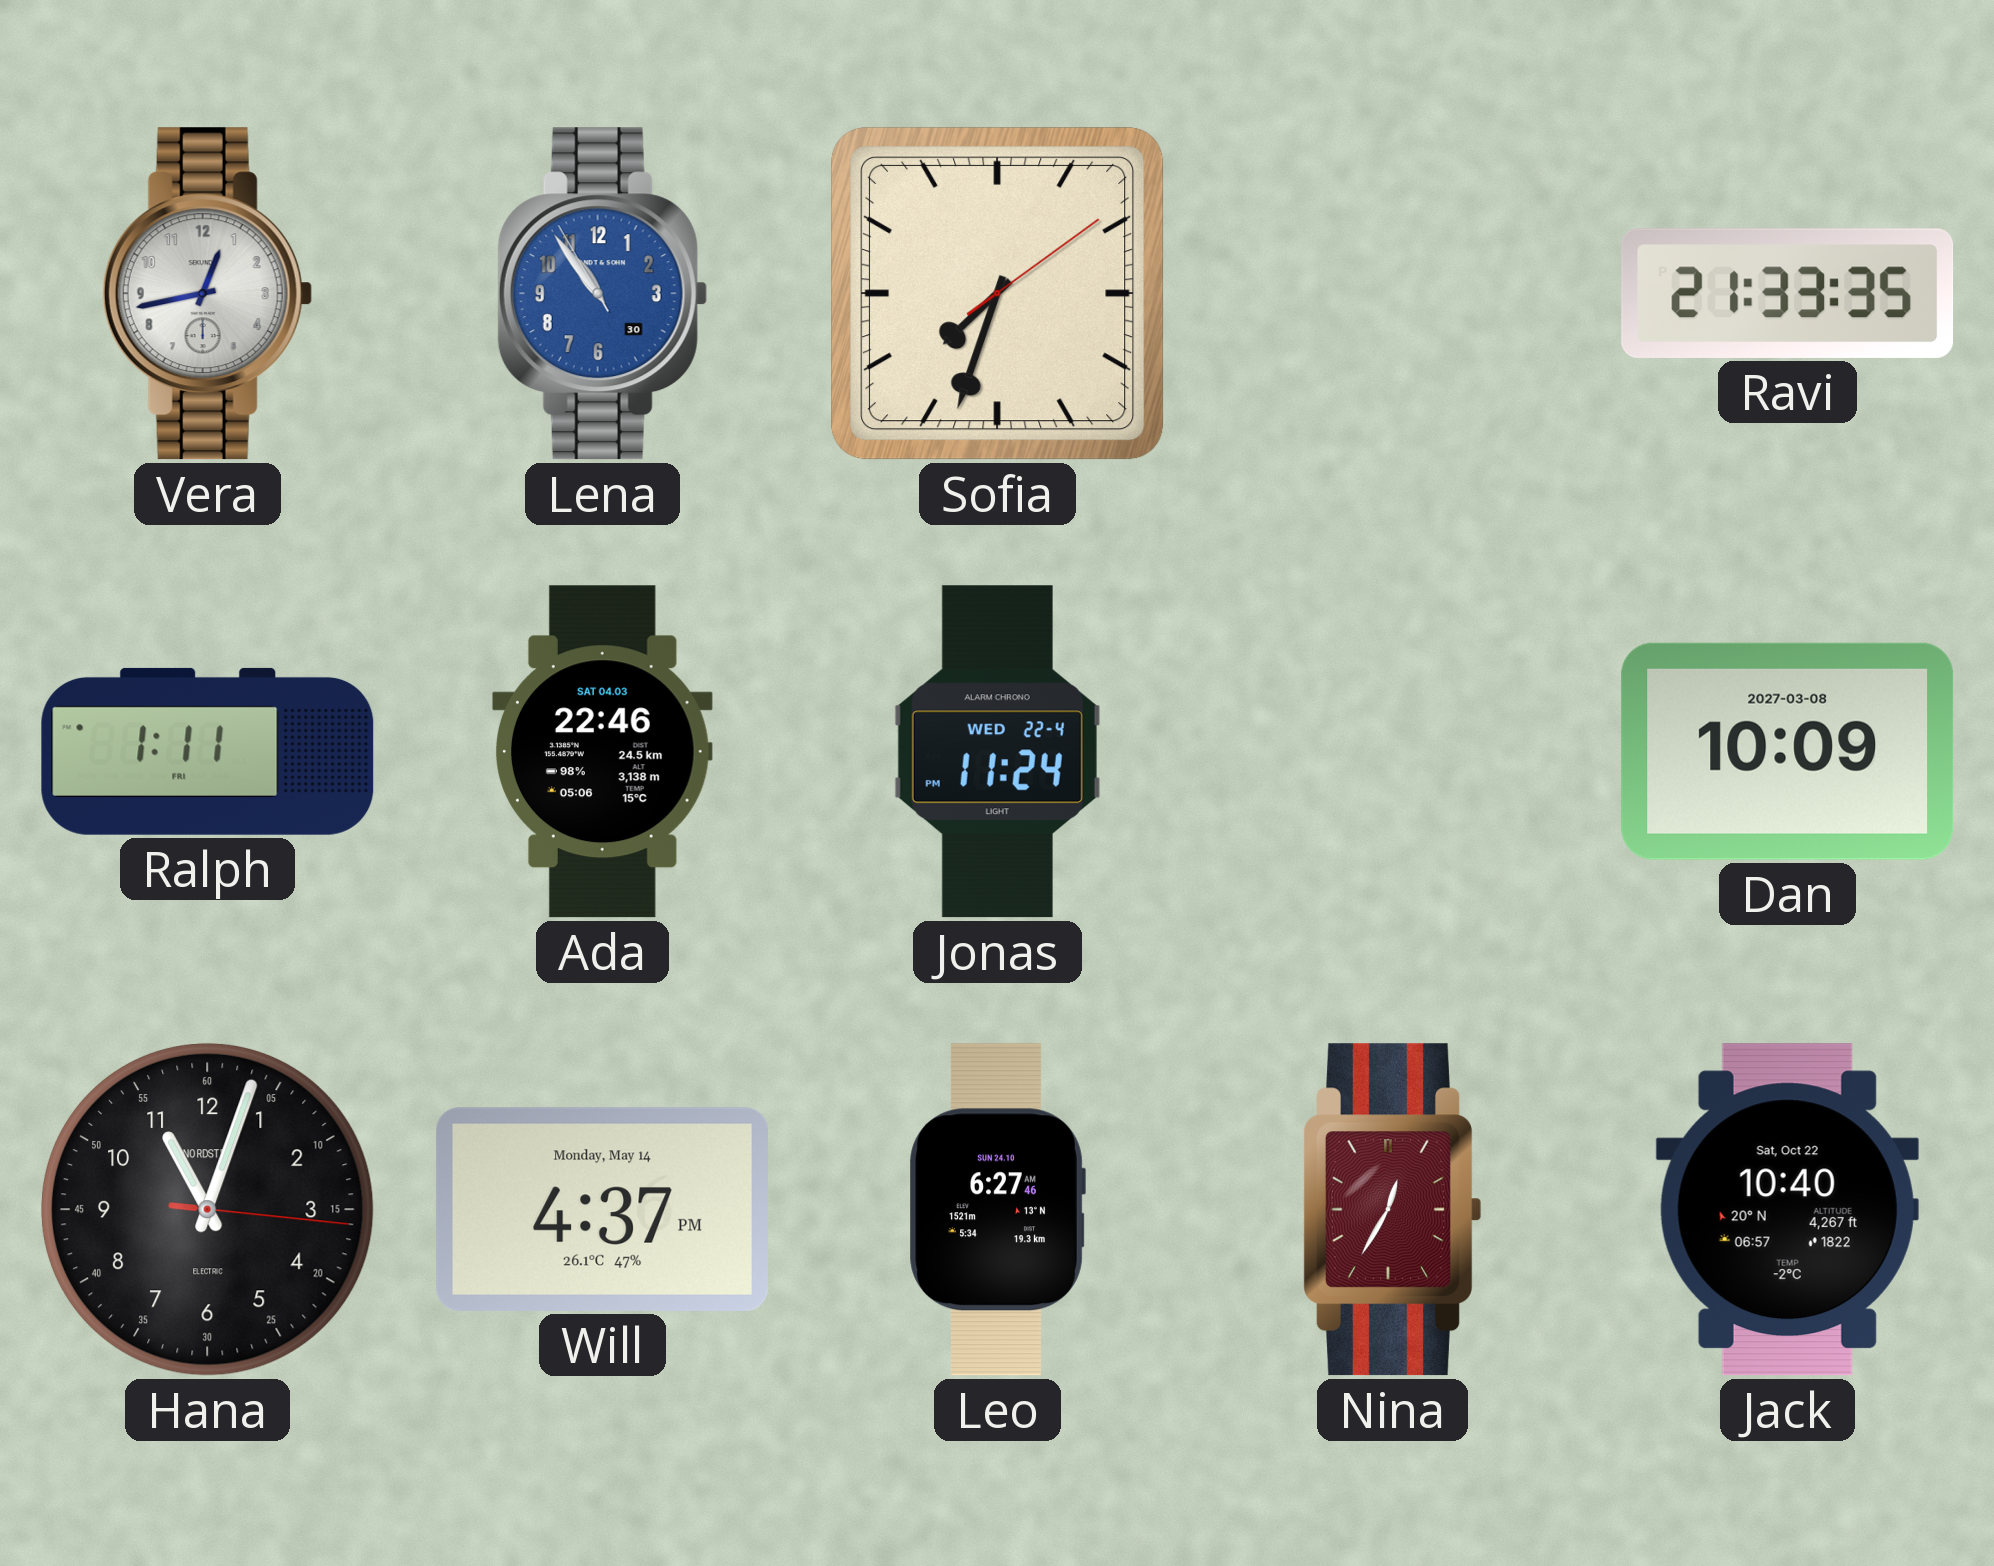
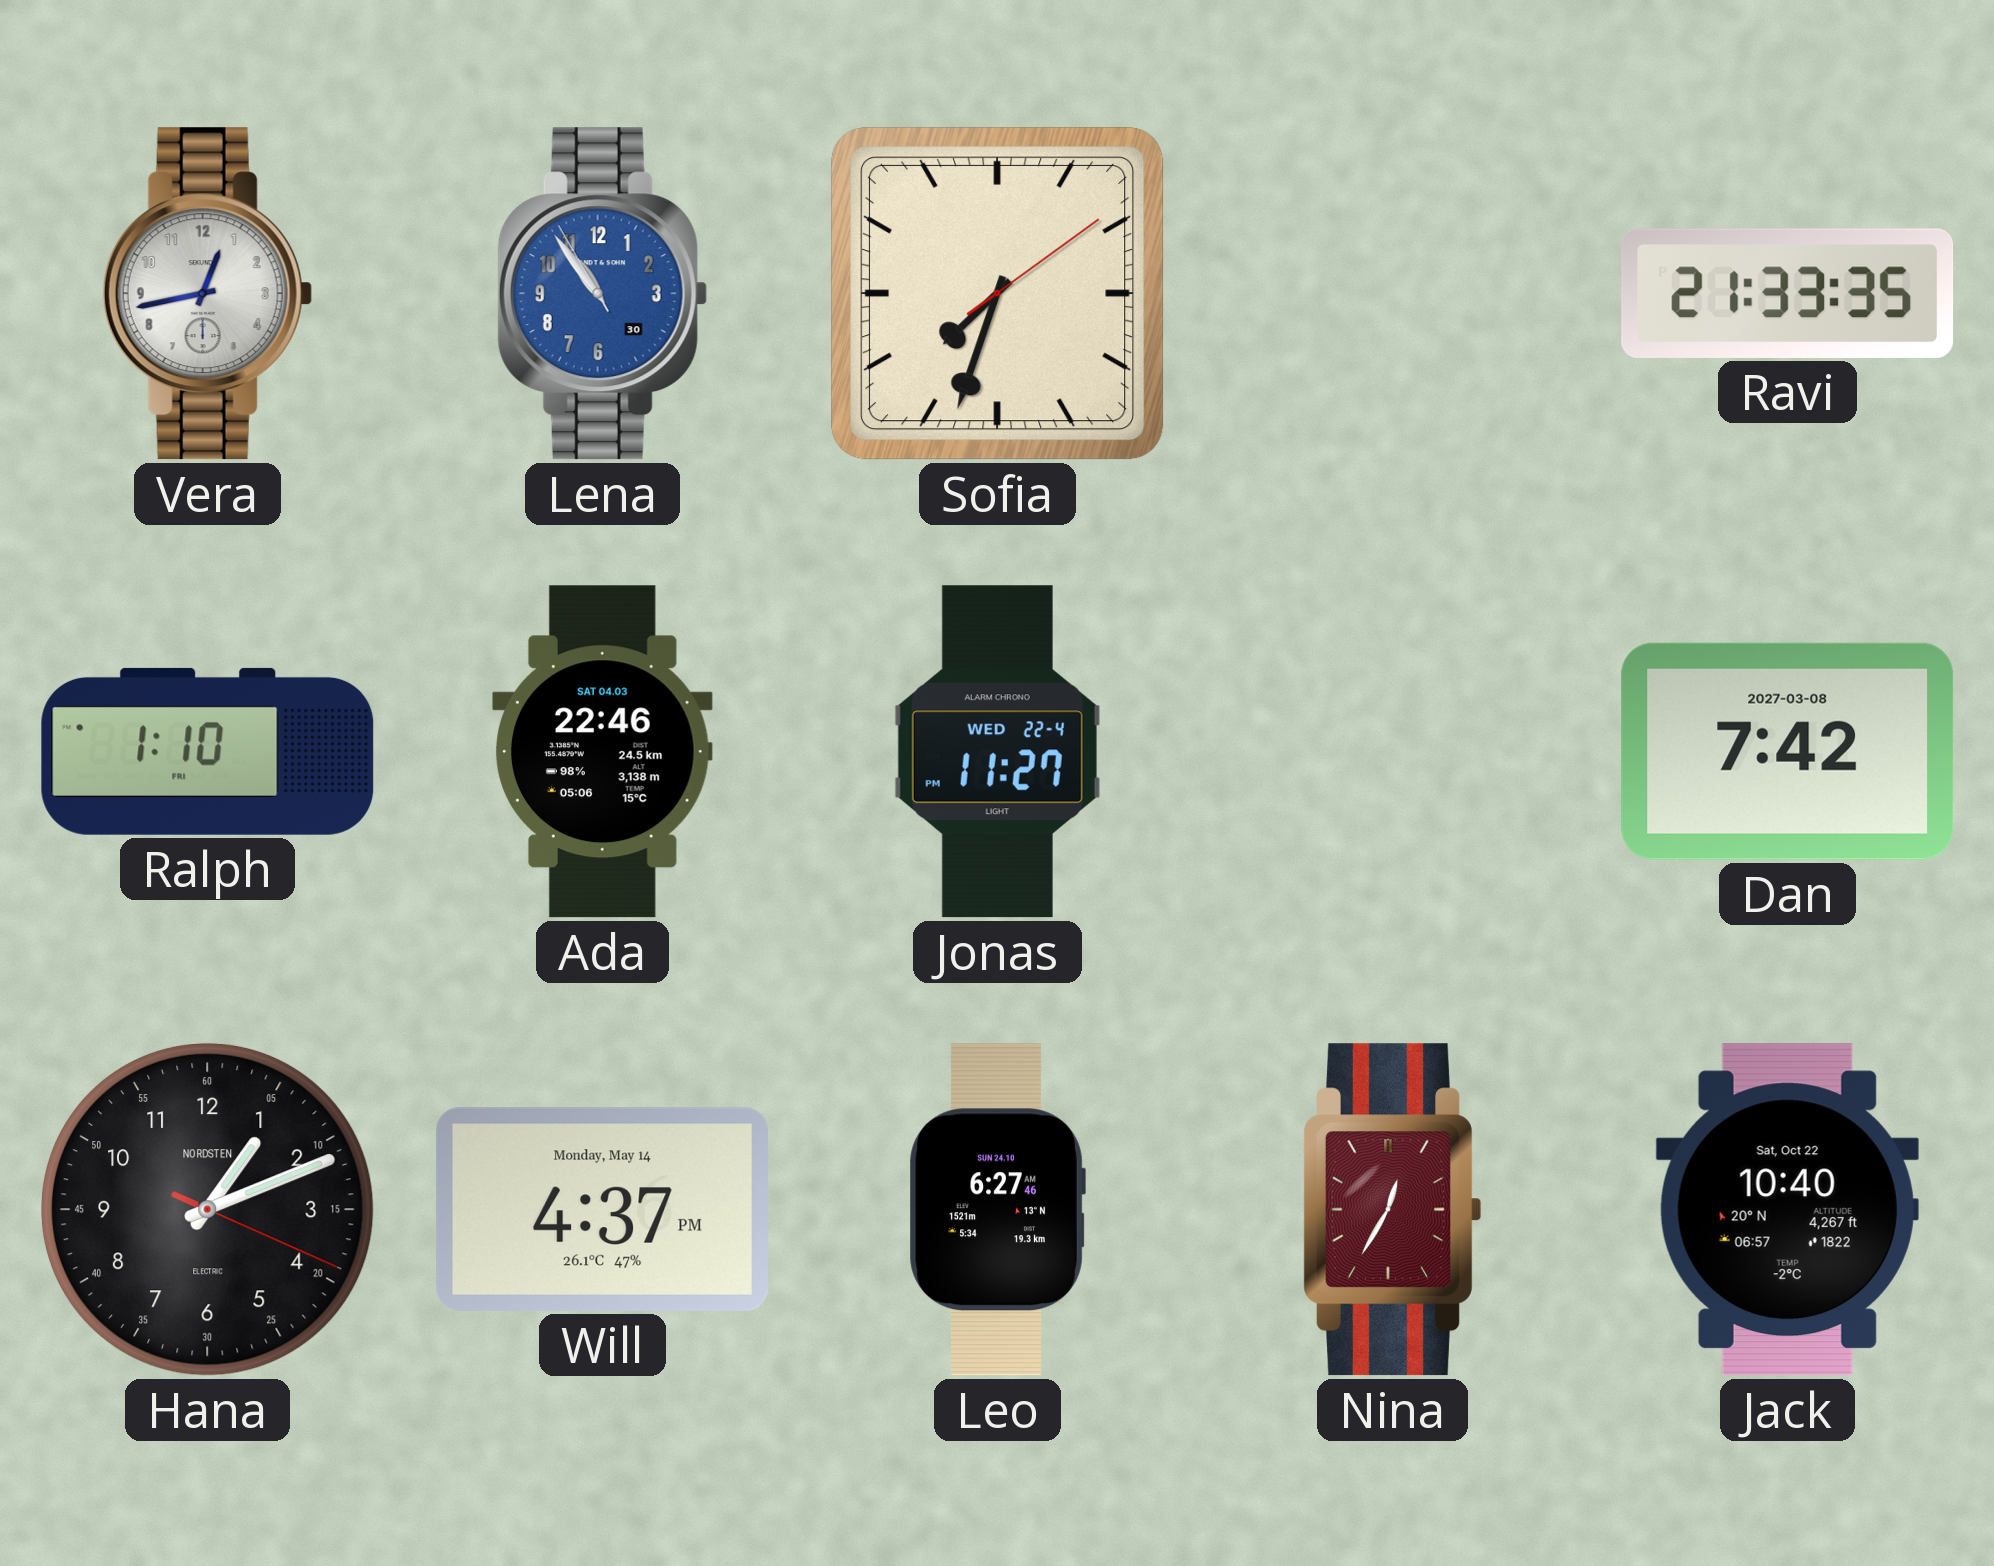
Ralph: 1:11 -> 1:10
Jonas: 11:24 -> 11:27
Dan: 10:09 -> 7:42
Hana: 11:03 -> 1:11
